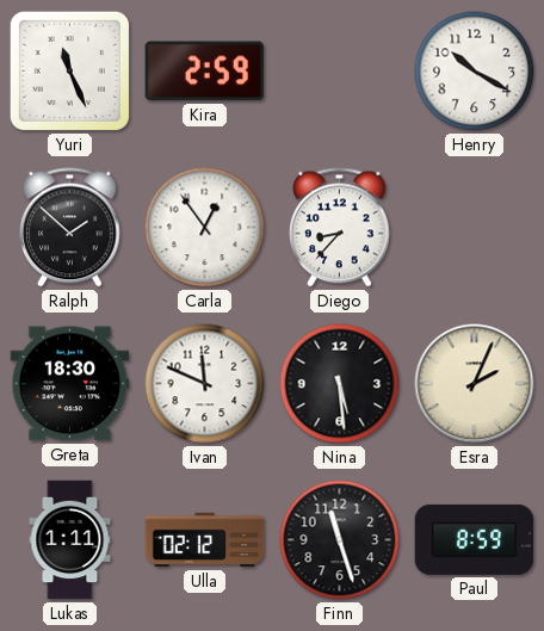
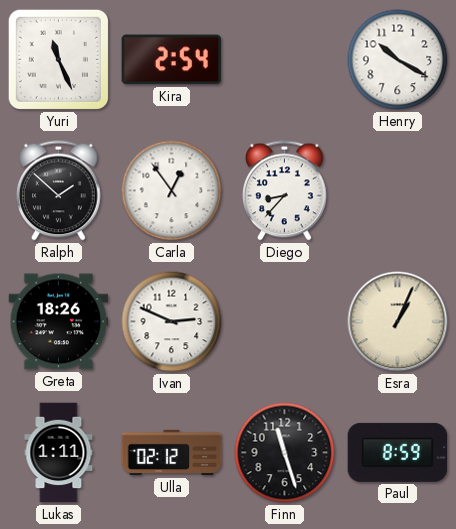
Kira: 2:59 -> 2:54
Greta: 18:30 -> 18:26
Ivan: 11:49 -> 2:49
Nina: 5:29 -> none
Esra: 2:04 -> 1:04
